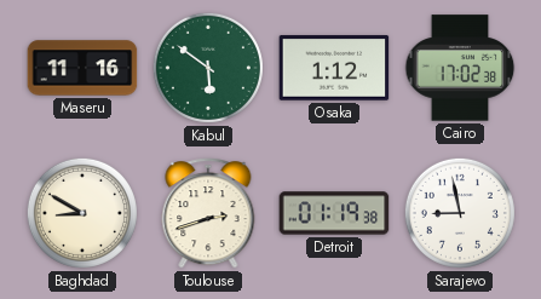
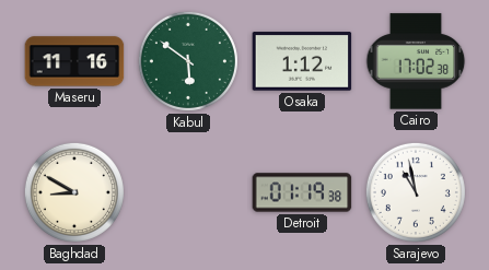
Toulouse: 2:42 -> none
Sarajevo: 8:58 -> 10:58
